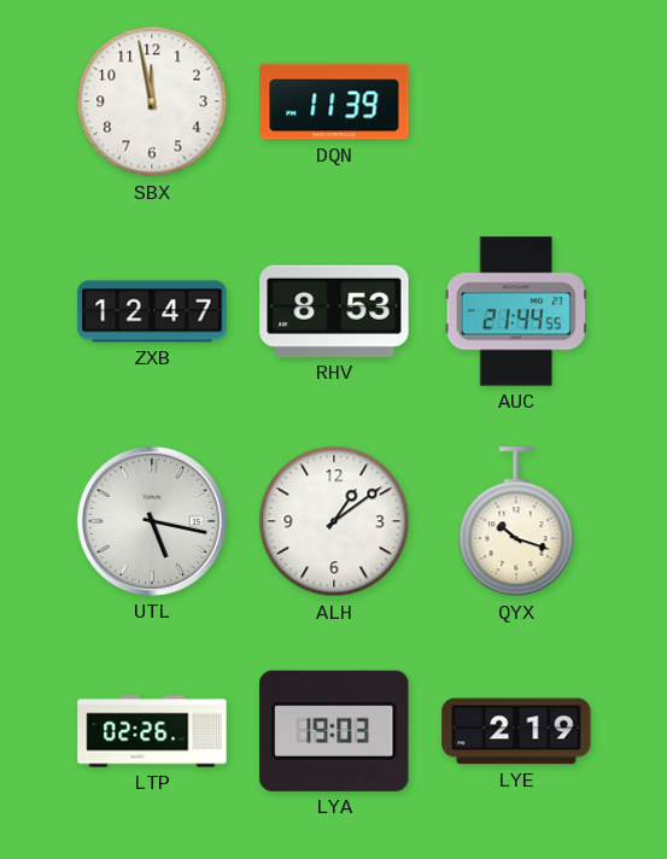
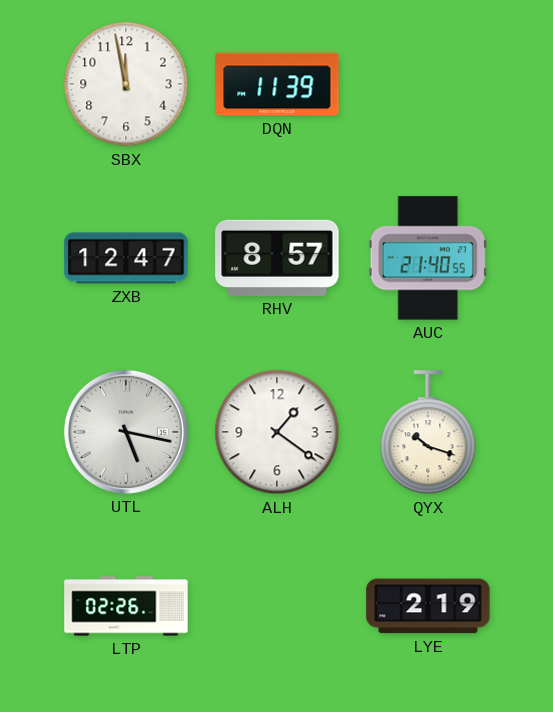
RHV: 8:53 -> 8:57
AUC: 21:44 -> 21:40
ALH: 1:09 -> 1:21
LYA: 19:03 -> none
